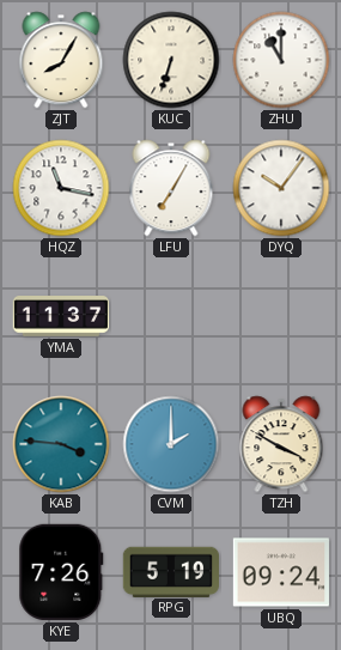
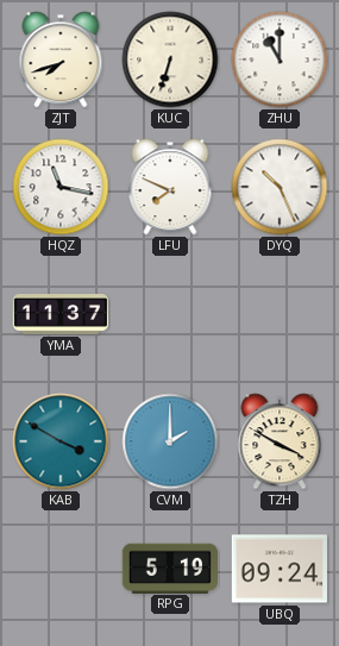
ZJT: 8:05 -> 7:42
LFU: 7:05 -> 7:49
DYQ: 10:06 -> 10:26
KAB: 3:46 -> 3:50
KYE: 7:26 -> none
